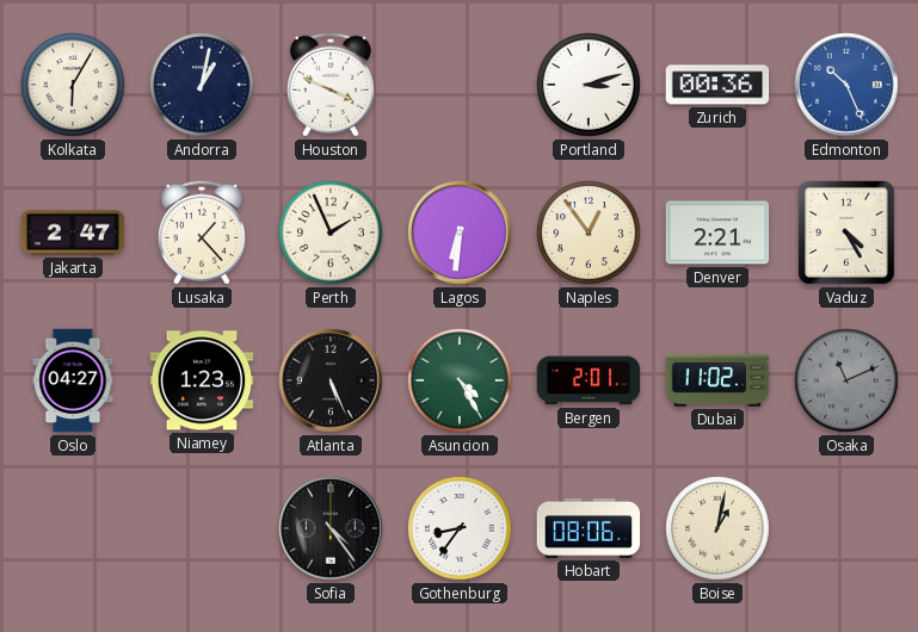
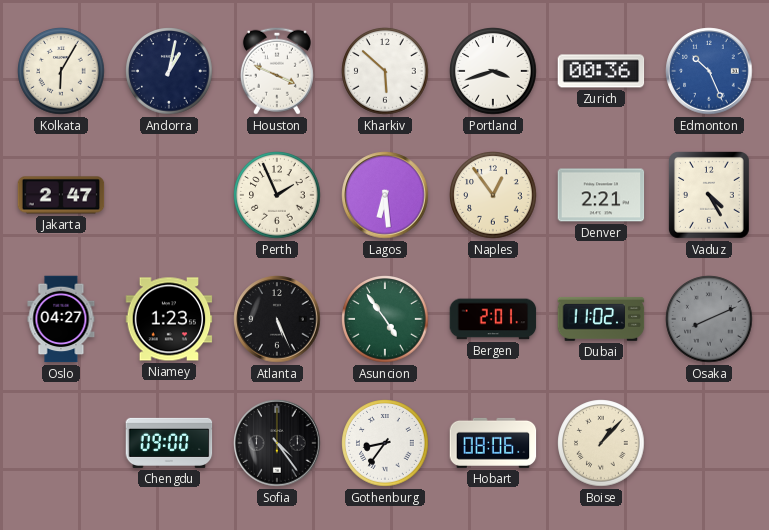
Kharkiv: none -> 5:52
Portland: 3:12 -> 3:42
Lusaka: 1:23 -> none
Lagos: 6:31 -> 6:29
Asuncion: 4:25 -> 4:54
Osaka: 11:11 -> 8:11
Chengdu: none -> 09:00
Boise: 1:02 -> 1:07
